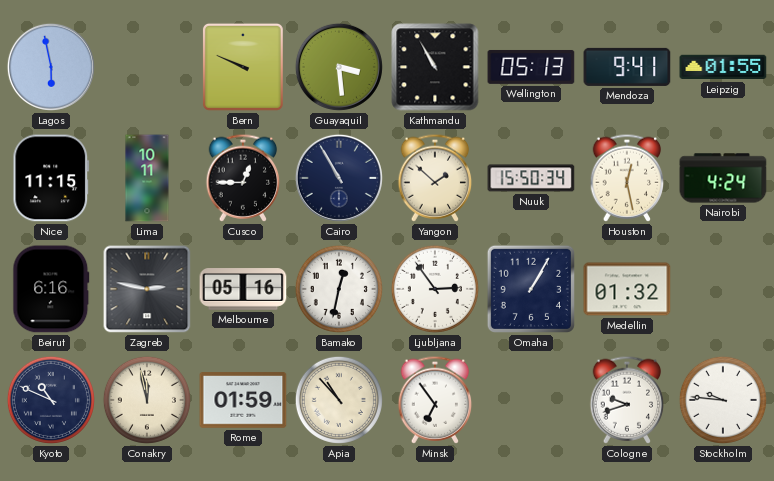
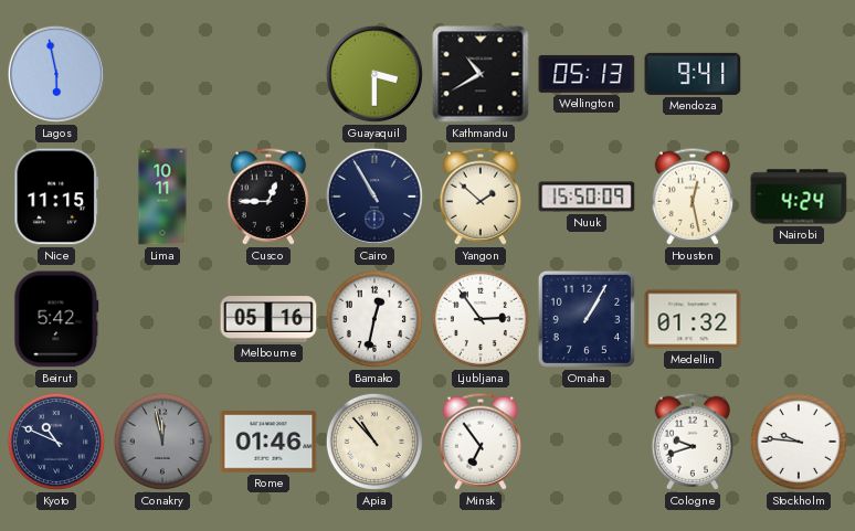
Bern: 9:49 -> none
Guayaquil: 3:29 -> 3:30
Kathmandu: 10:55 -> 10:40
Leipzig: 01:55 -> none
Nuuk: 15:50:34 -> 15:50:09
Beirut: 6:16 -> 5:42
Zagreb: 2:47 -> none
Conakry dial: cream -> grey
Rome: 01:59 -> 01:46
